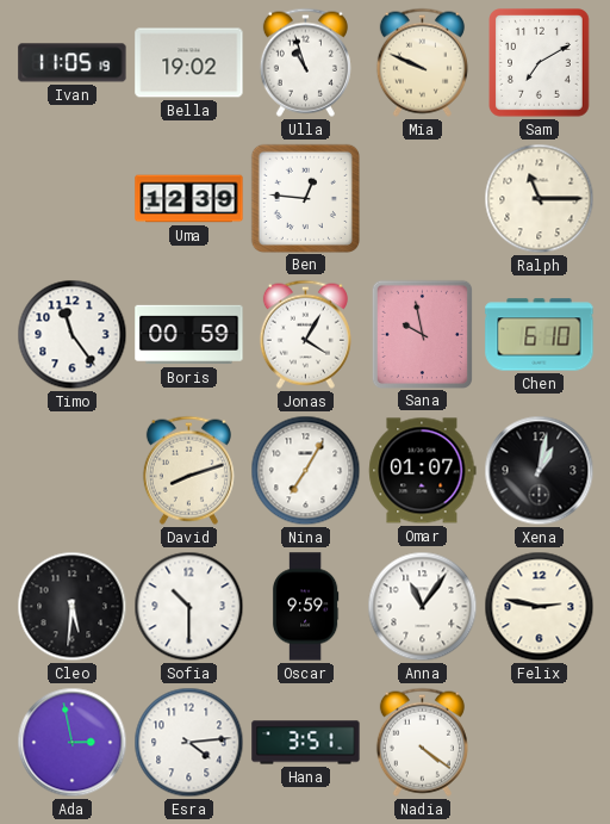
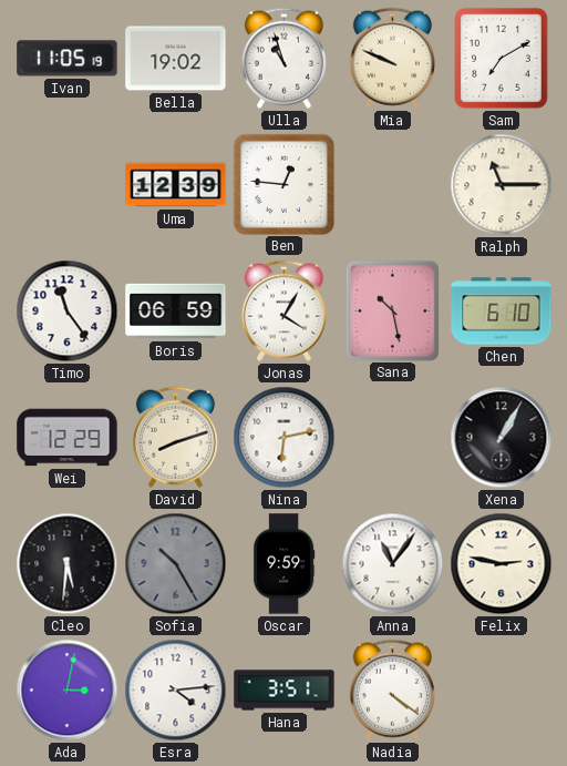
Boris: 00:59 -> 06:59
Sana: 9:58 -> 10:28
Wei: none -> 12:29
Nina: 7:05 -> 6:13
Omar: 01:07 -> none
Xena: 1:02 -> 1:05
Sofia: 10:30 -> 10:25
Sofia dial: white -> grey
Ada: 2:58 -> 3:02
